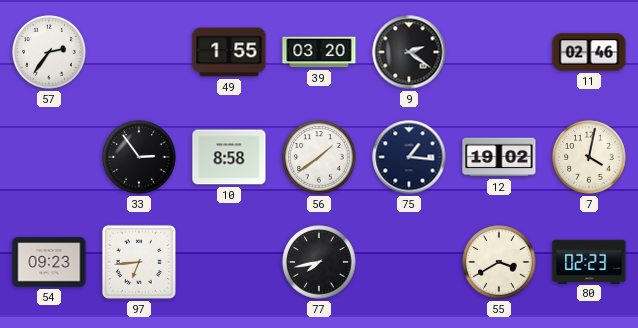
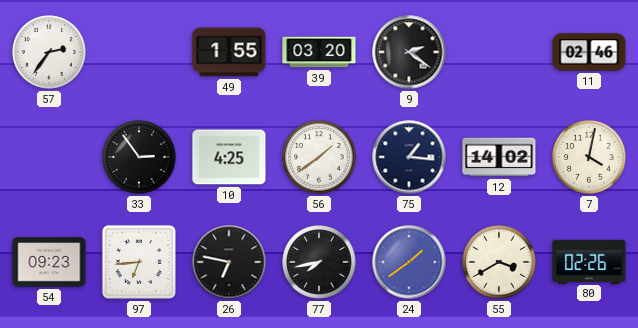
10: 8:58 -> 4:25
12: 19:02 -> 14:02
26: none -> 6:47
24: none -> 1:39
80: 02:23 -> 02:26
